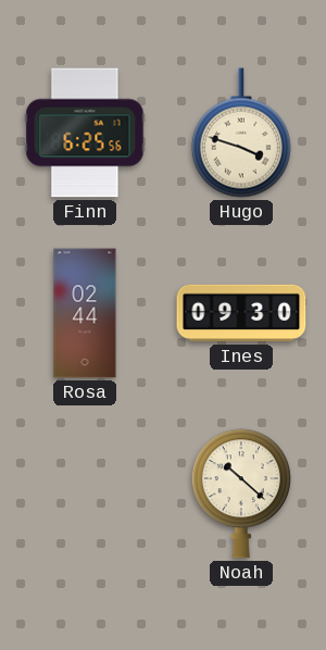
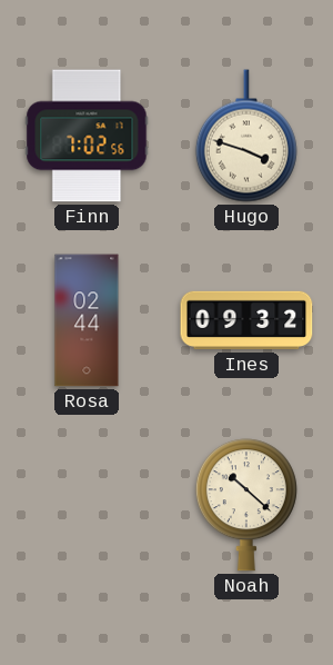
Finn: 6:25 -> 7:02
Ines: 09:30 -> 09:32
